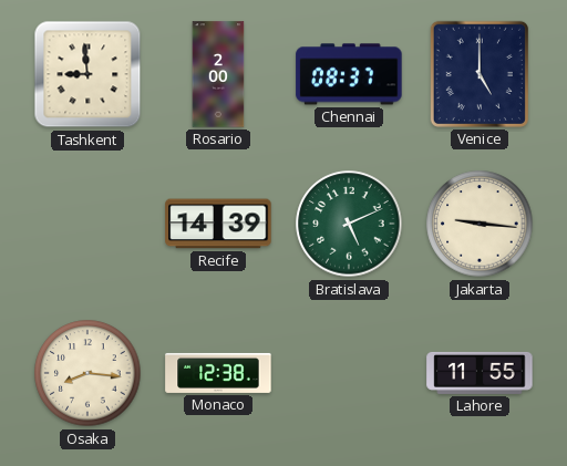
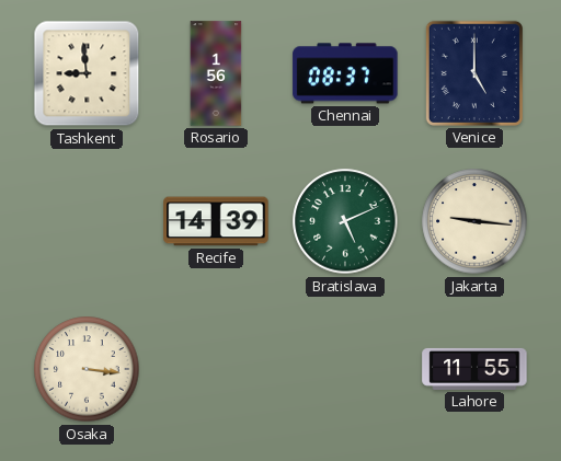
Rosario: 2:00 -> 1:56
Osaka: 8:16 -> 3:16
Monaco: 12:38 -> none
